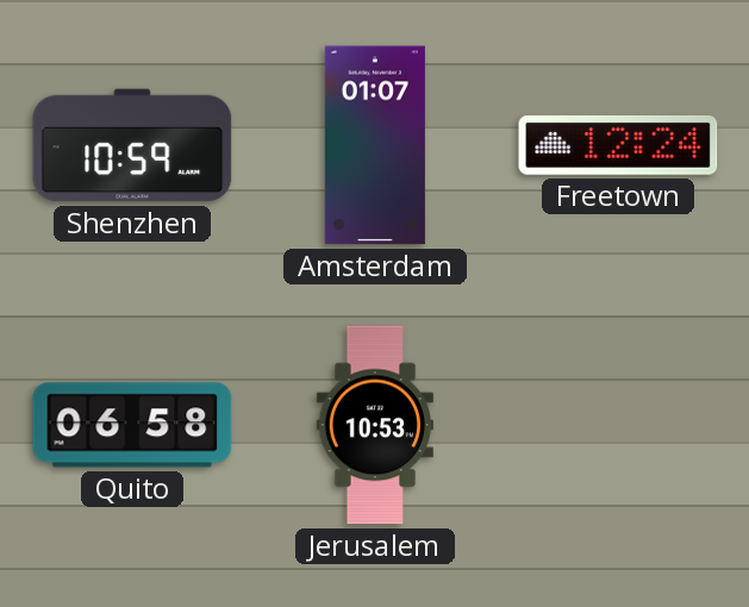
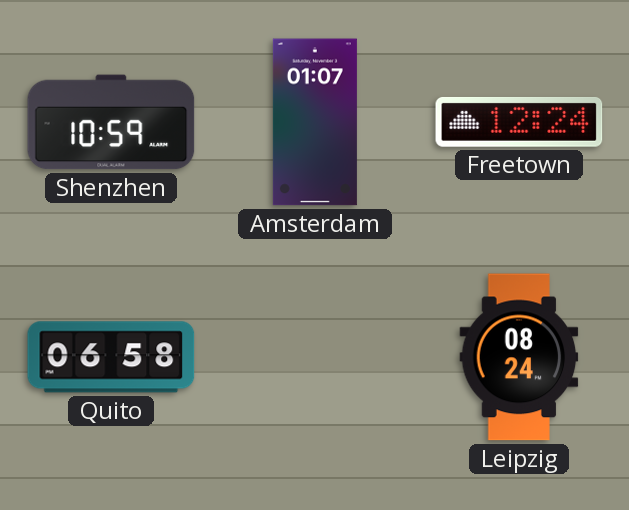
Jerusalem: 10:53 -> none
Leipzig: none -> 08:24
